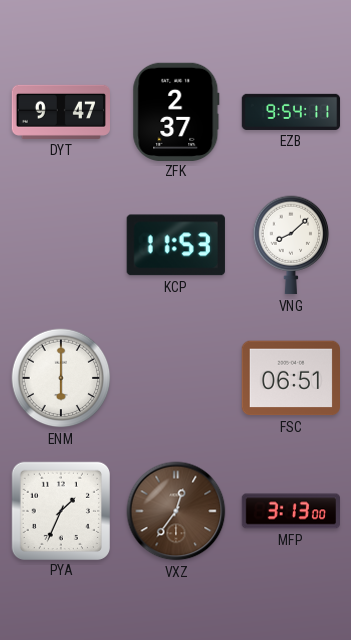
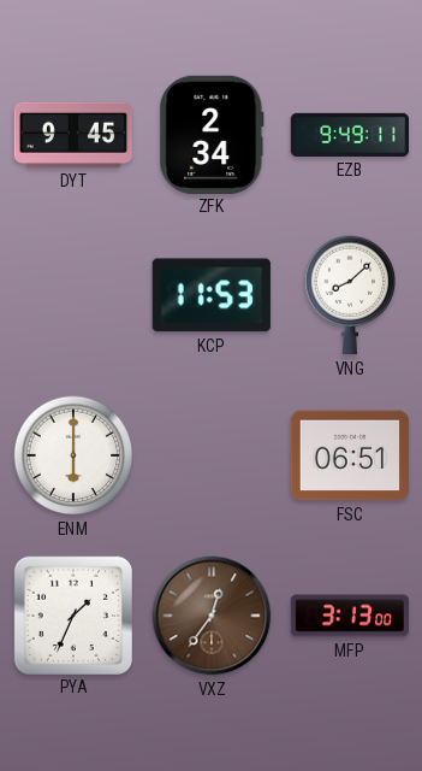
DYT: 9:47 -> 9:45
ZFK: 2:37 -> 2:34
EZB: 9:54 -> 9:49
